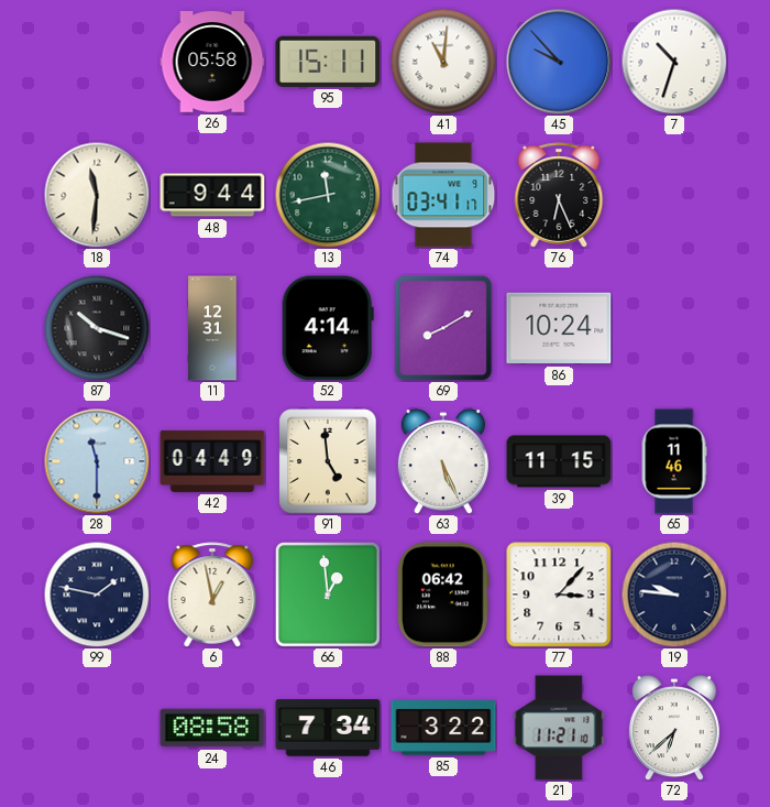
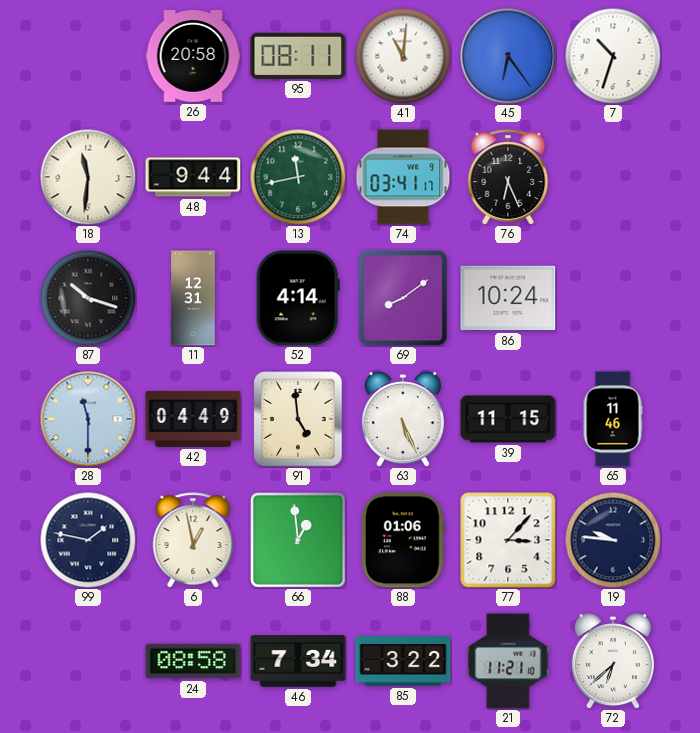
26: 05:58 -> 20:58
95: 15:11 -> 08:11
45: 9:53 -> 6:24
69: 8:10 -> 8:09
88: 06:42 -> 01:06
